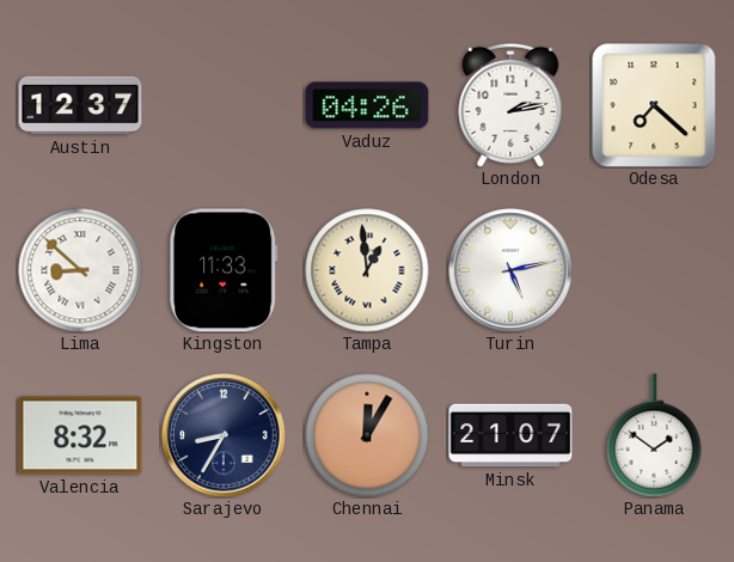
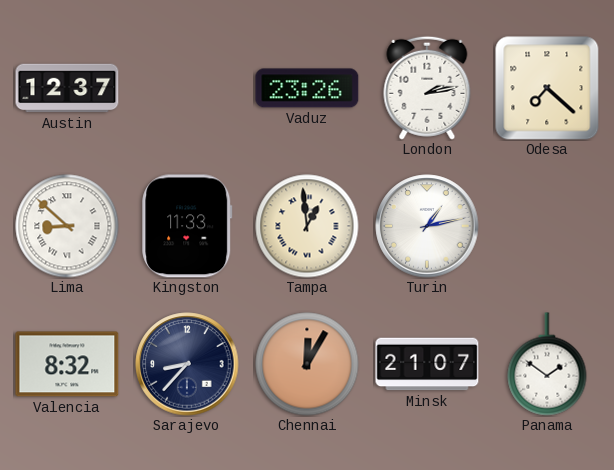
Vaduz: 04:26 -> 23:26
Turin: 5:13 -> 1:13
Sarajevo: 8:35 -> 8:37
